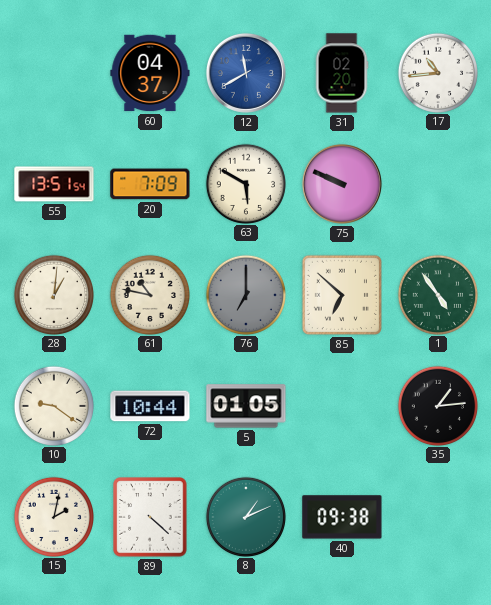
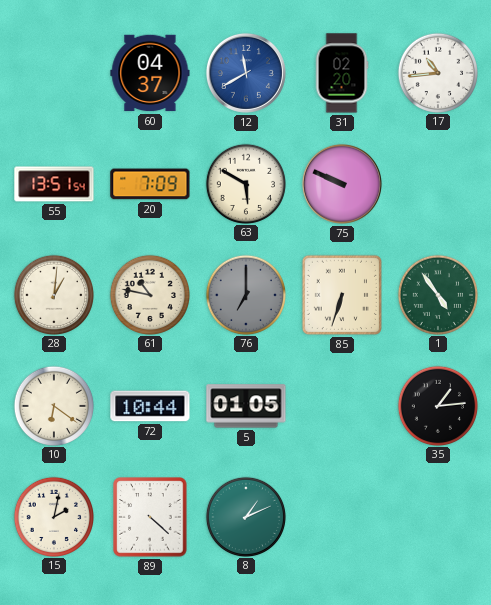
85: 6:52 -> 6:33
10: 9:21 -> 6:21
40: 09:38 -> none
